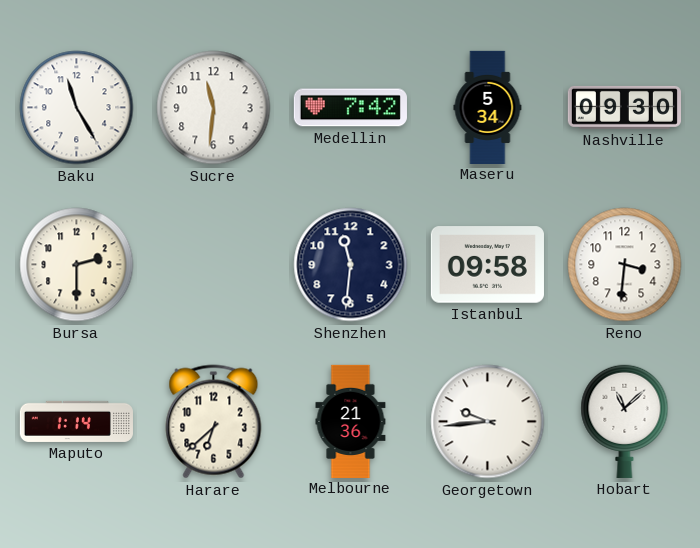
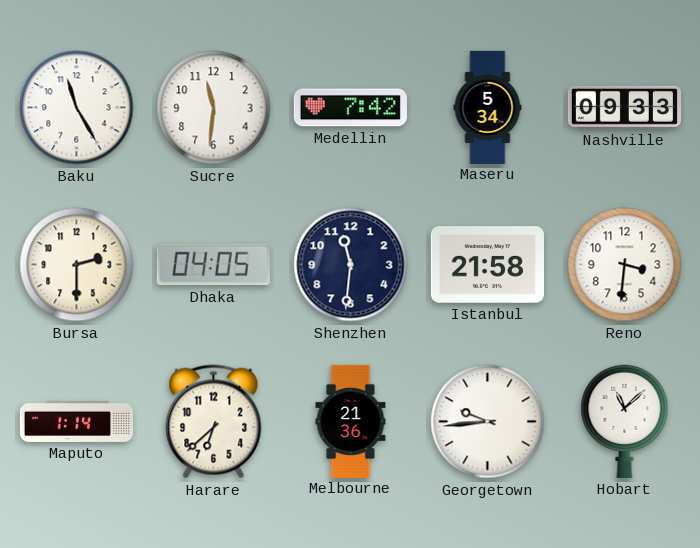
Nashville: 09:30 -> 09:33
Dhaka: none -> 04:05
Istanbul: 09:58 -> 21:58
